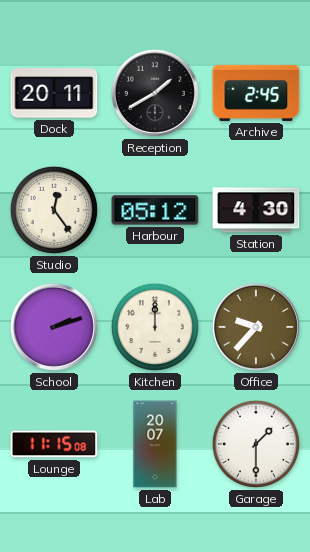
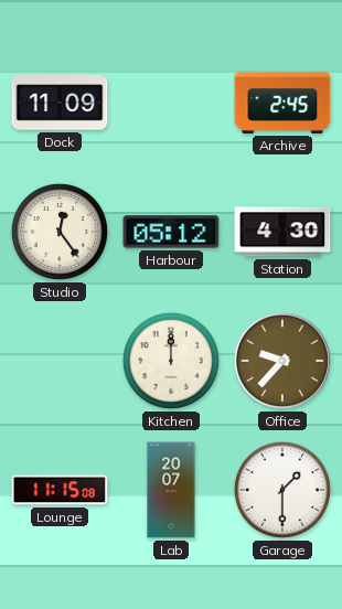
Dock: 20:11 -> 11:09
Reception: 1:40 -> none
School: 2:12 -> none
